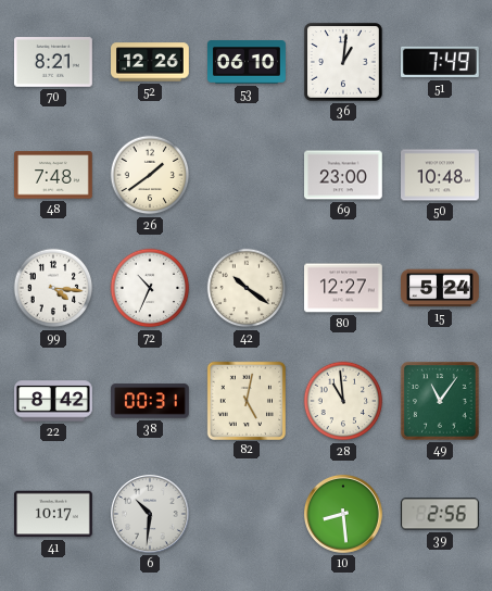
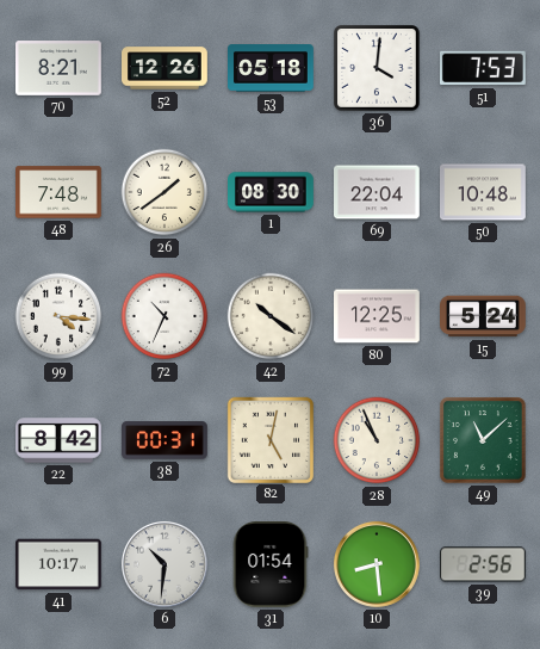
53: 06:10 -> 05:18
36: 1:01 -> 4:01
51: 7:49 -> 7:53
1: none -> 08:30
69: 23:00 -> 22:04
80: 12:27 -> 12:25
28: 10:59 -> 10:56
49: 11:06 -> 11:08
31: none -> 01:54
